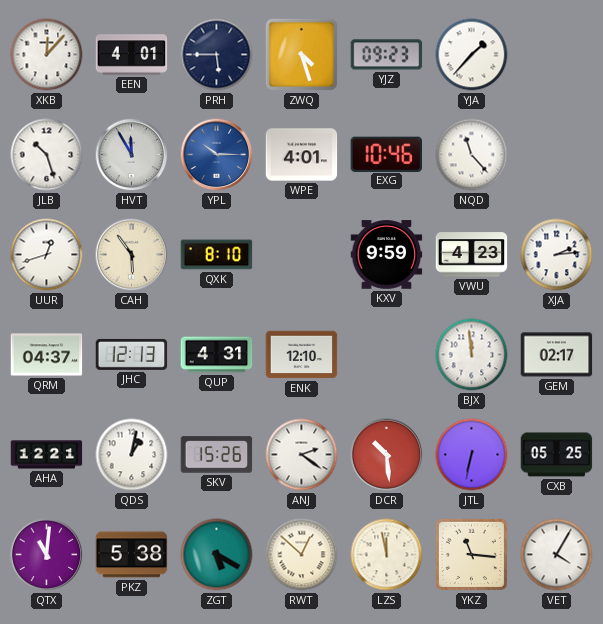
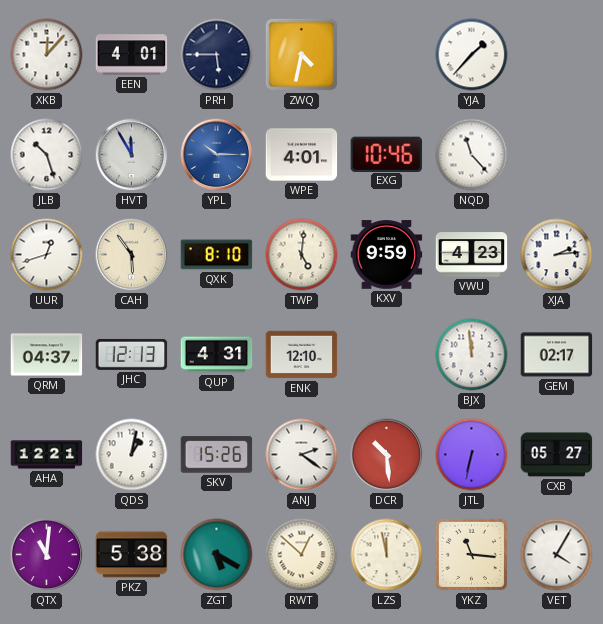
ZWQ: 4:27 -> 4:32
YJZ: 09:23 -> none
TWP: none -> 5:01
CXB: 05:25 -> 05:27
